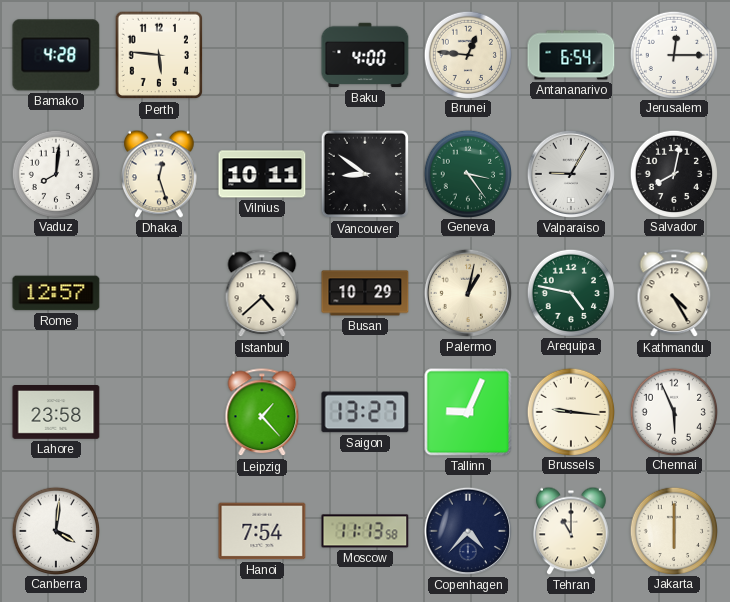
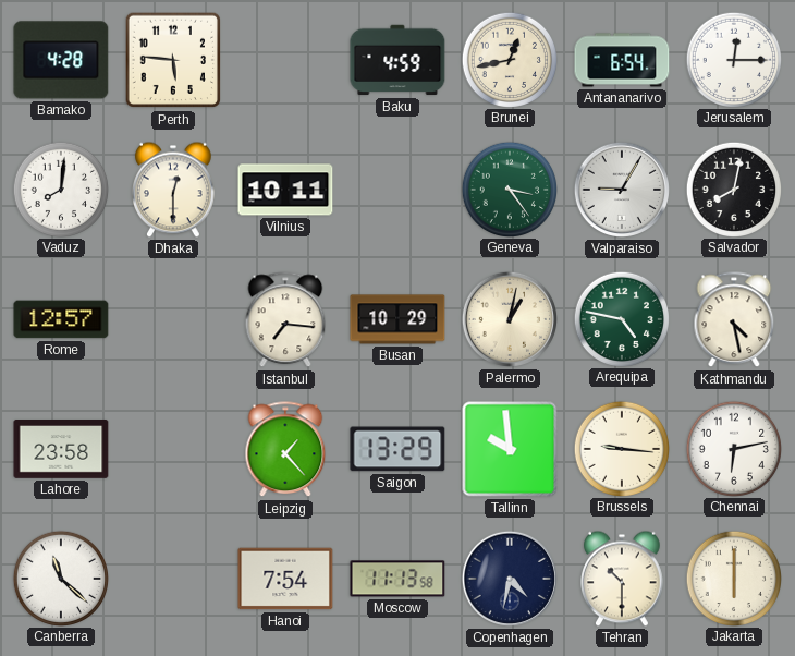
Baku: 4:00 -> 4:59
Brunei: 12:46 -> 12:43
Dhaka: 12:27 -> 12:30
Vancouver: 8:51 -> none
Istanbul: 4:38 -> 7:16
Kathmandu: 4:25 -> 4:28
Saigon: 13:27 -> 13:29
Tallinn: 9:04 -> 9:59
Chennai: 5:56 -> 6:13
Canberra: 4:01 -> 11:22
Copenhagen: 4:37 -> 4:32
Tehran: 11:00 -> 10:30
